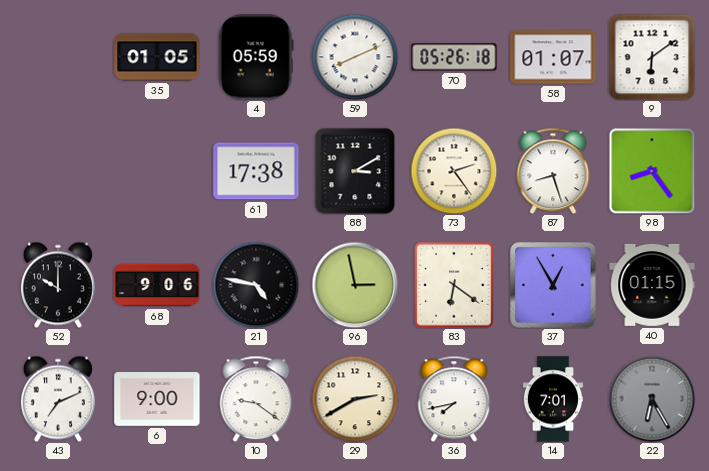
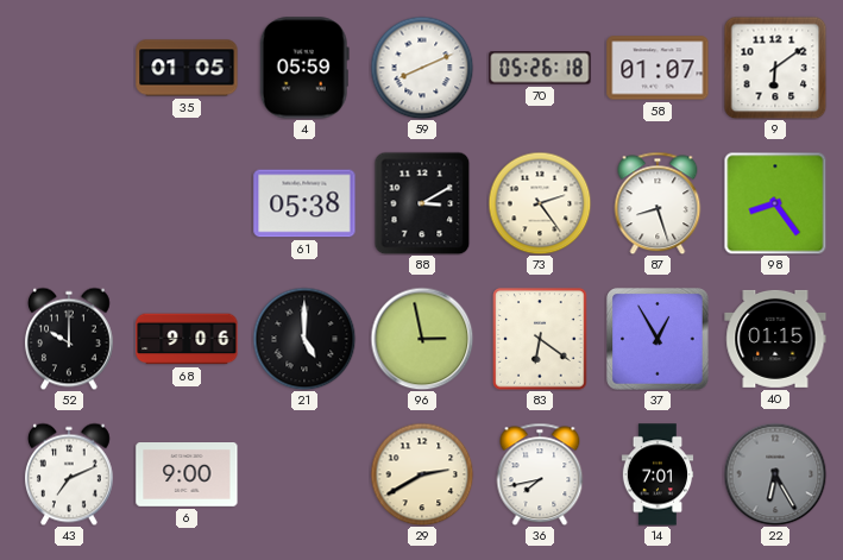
61: 17:38 -> 05:38
21: 4:47 -> 5:00
10: 9:21 -> none
